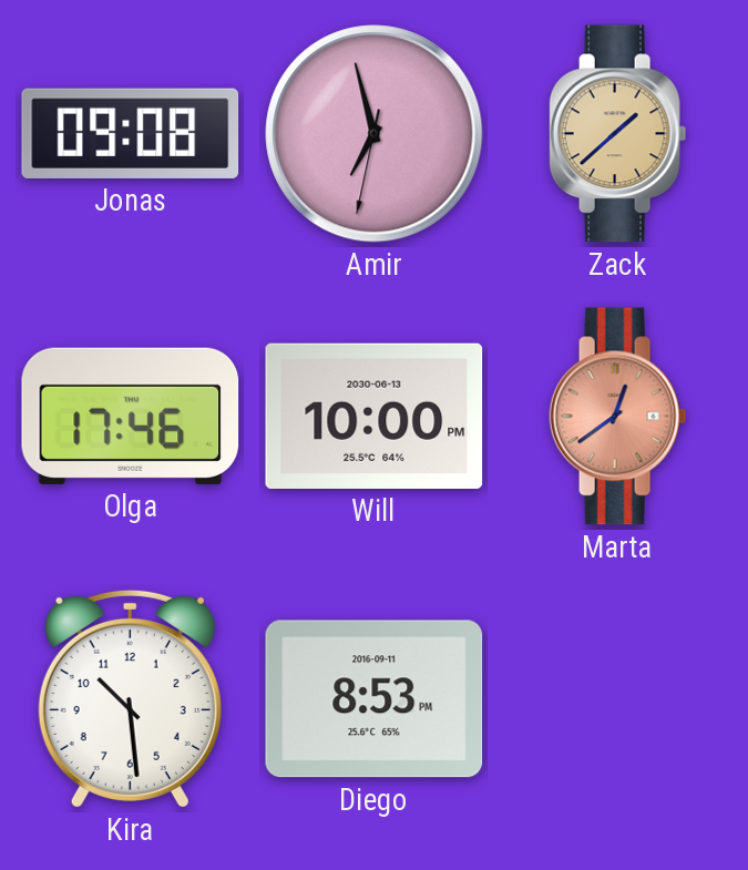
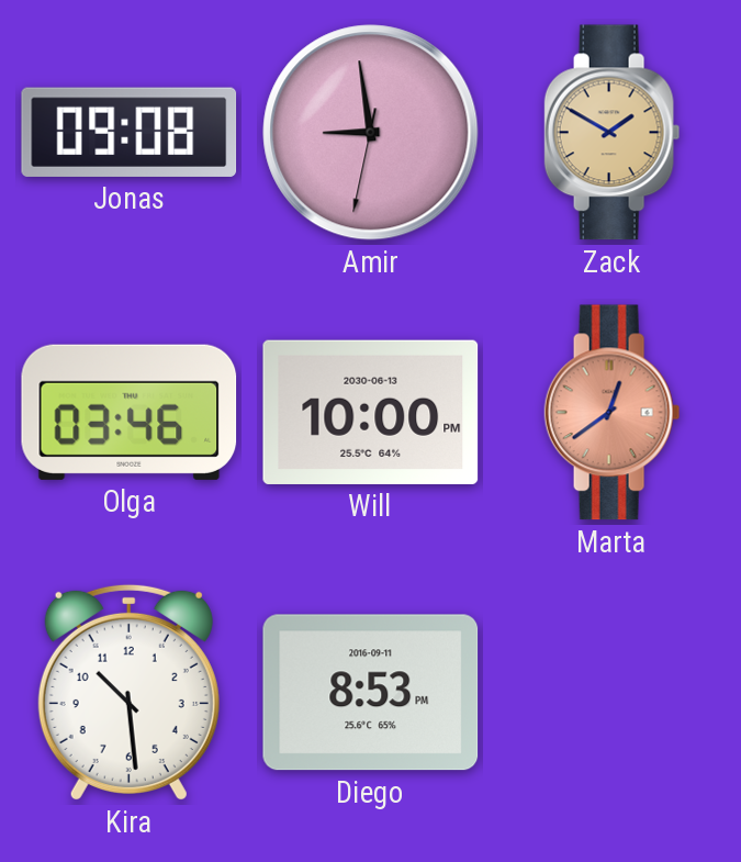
Amir: 6:57 -> 8:58
Zack: 1:38 -> 1:50
Olga: 17:46 -> 03:46
